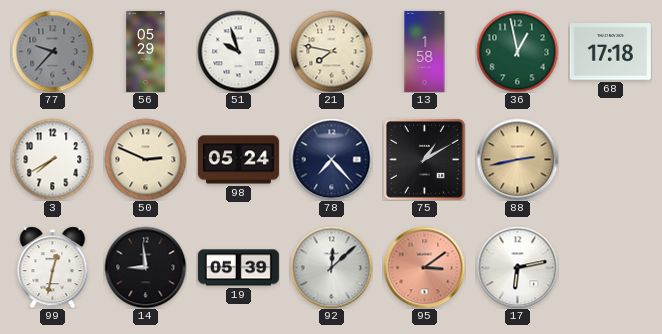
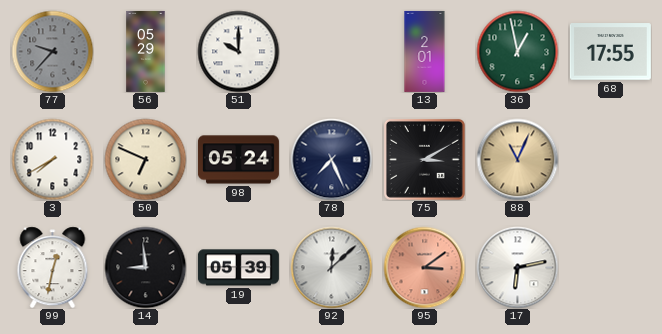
51: 9:57 -> 10:00
21: 7:47 -> none
13: 1:58 -> 2:01
68: 17:18 -> 17:55
50: 2:49 -> 6:49
78: 7:23 -> 7:26
75: 1:10 -> 3:10
88: 2:43 -> 11:04
